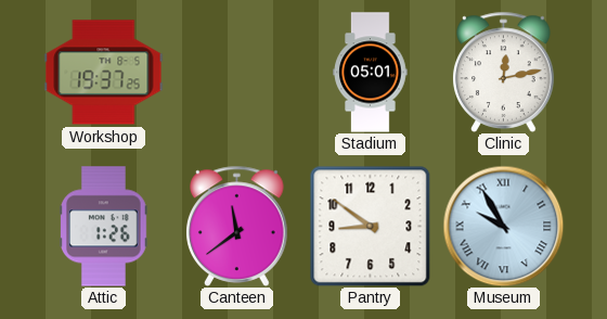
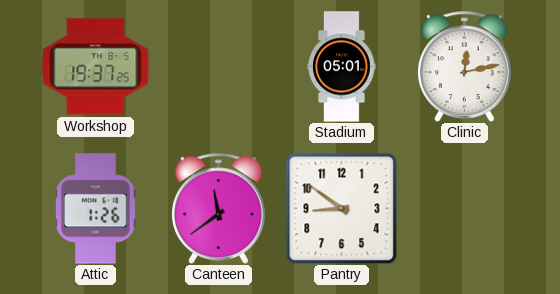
Museum: 9:55 -> none
